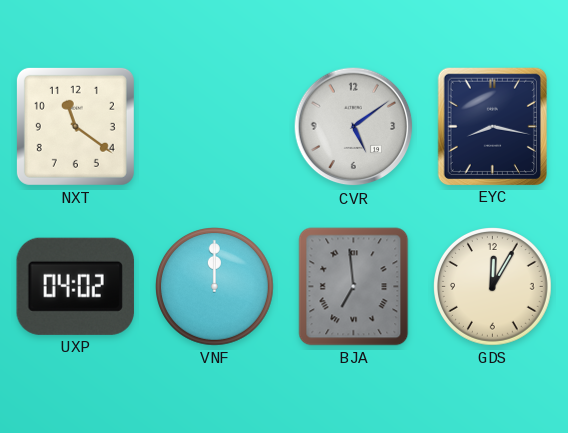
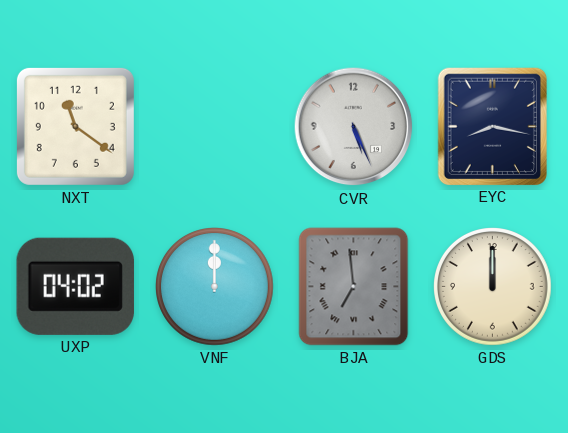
CVR: 5:09 -> 5:26
GDS: 12:05 -> 12:00
